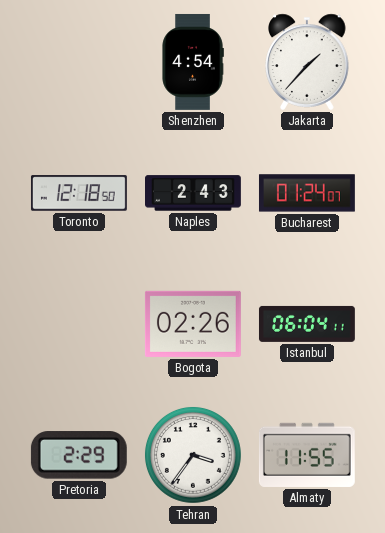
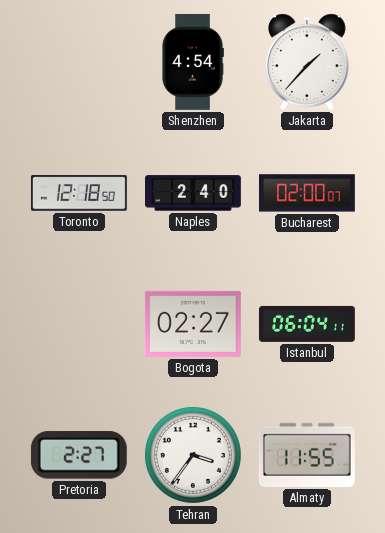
Naples: 2:43 -> 2:40
Bucharest: 01:24 -> 02:00
Bogota: 02:26 -> 02:27
Pretoria: 2:29 -> 2:27
